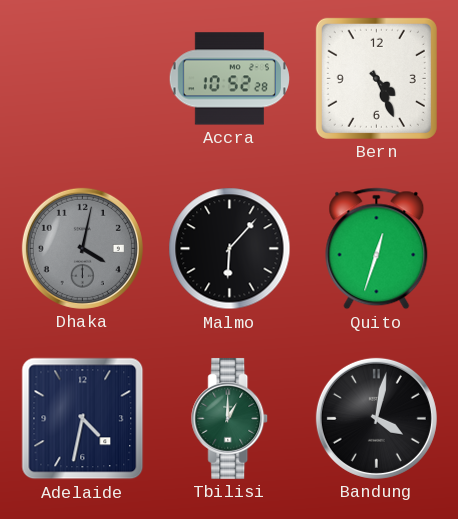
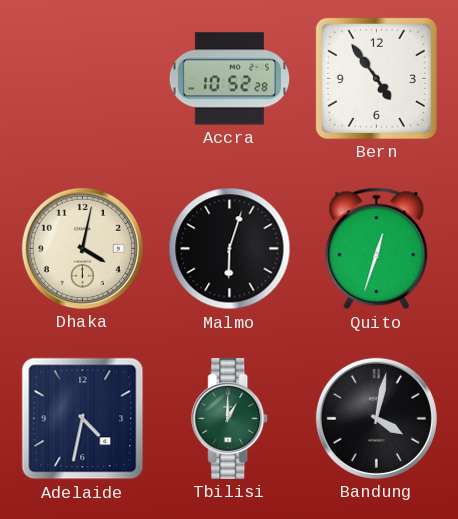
Bern: 4:26 -> 4:54
Dhaka dial: grey -> cream
Malmo: 6:07 -> 6:03
